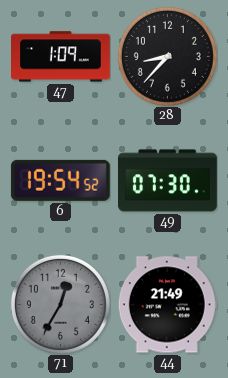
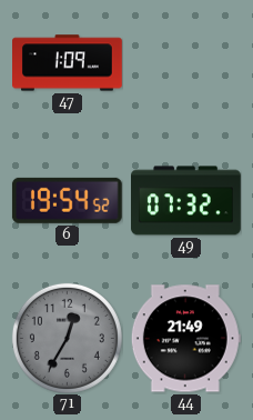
28: 8:37 -> none
49: 07:30 -> 07:32
